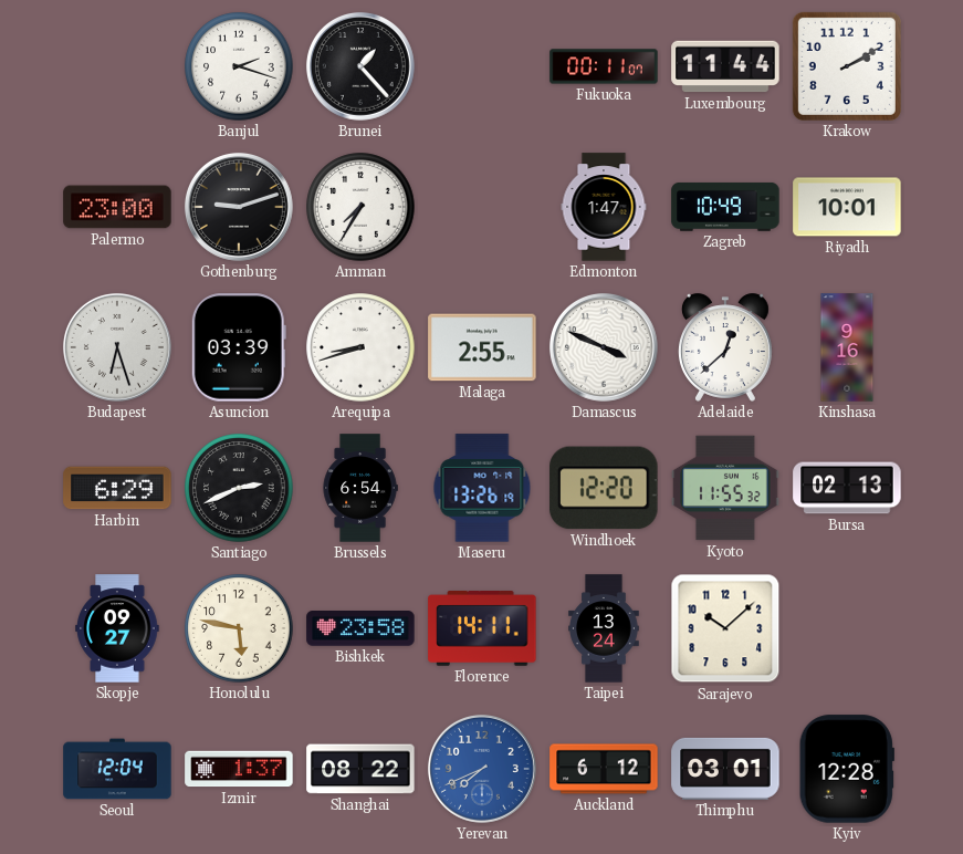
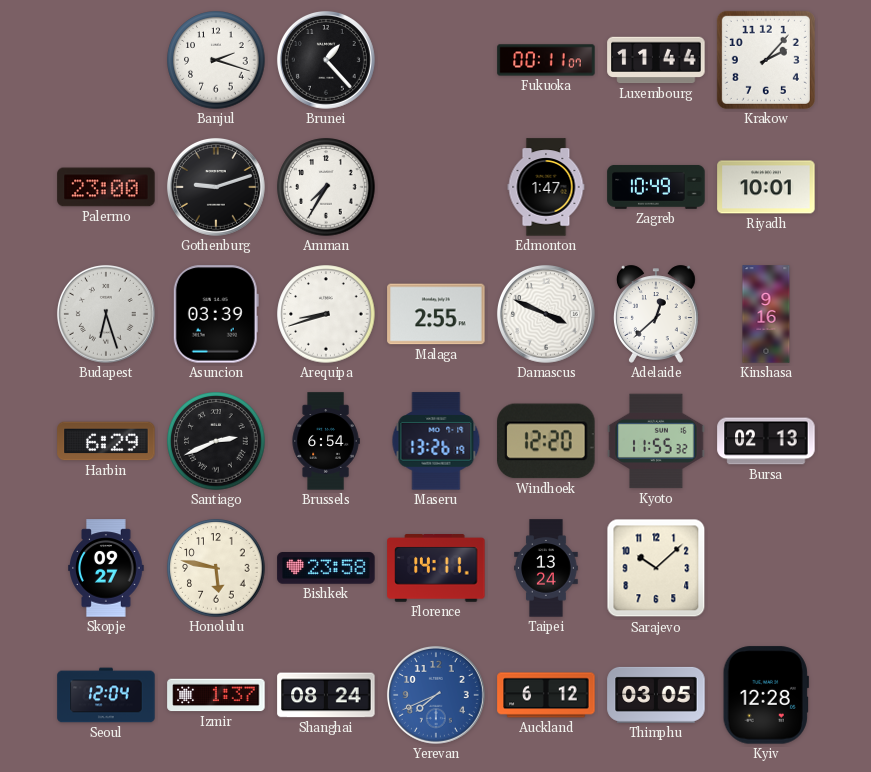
Krakow: 2:10 -> 2:07
Shanghai: 08:22 -> 08:24
Thimphu: 03:01 -> 03:05
